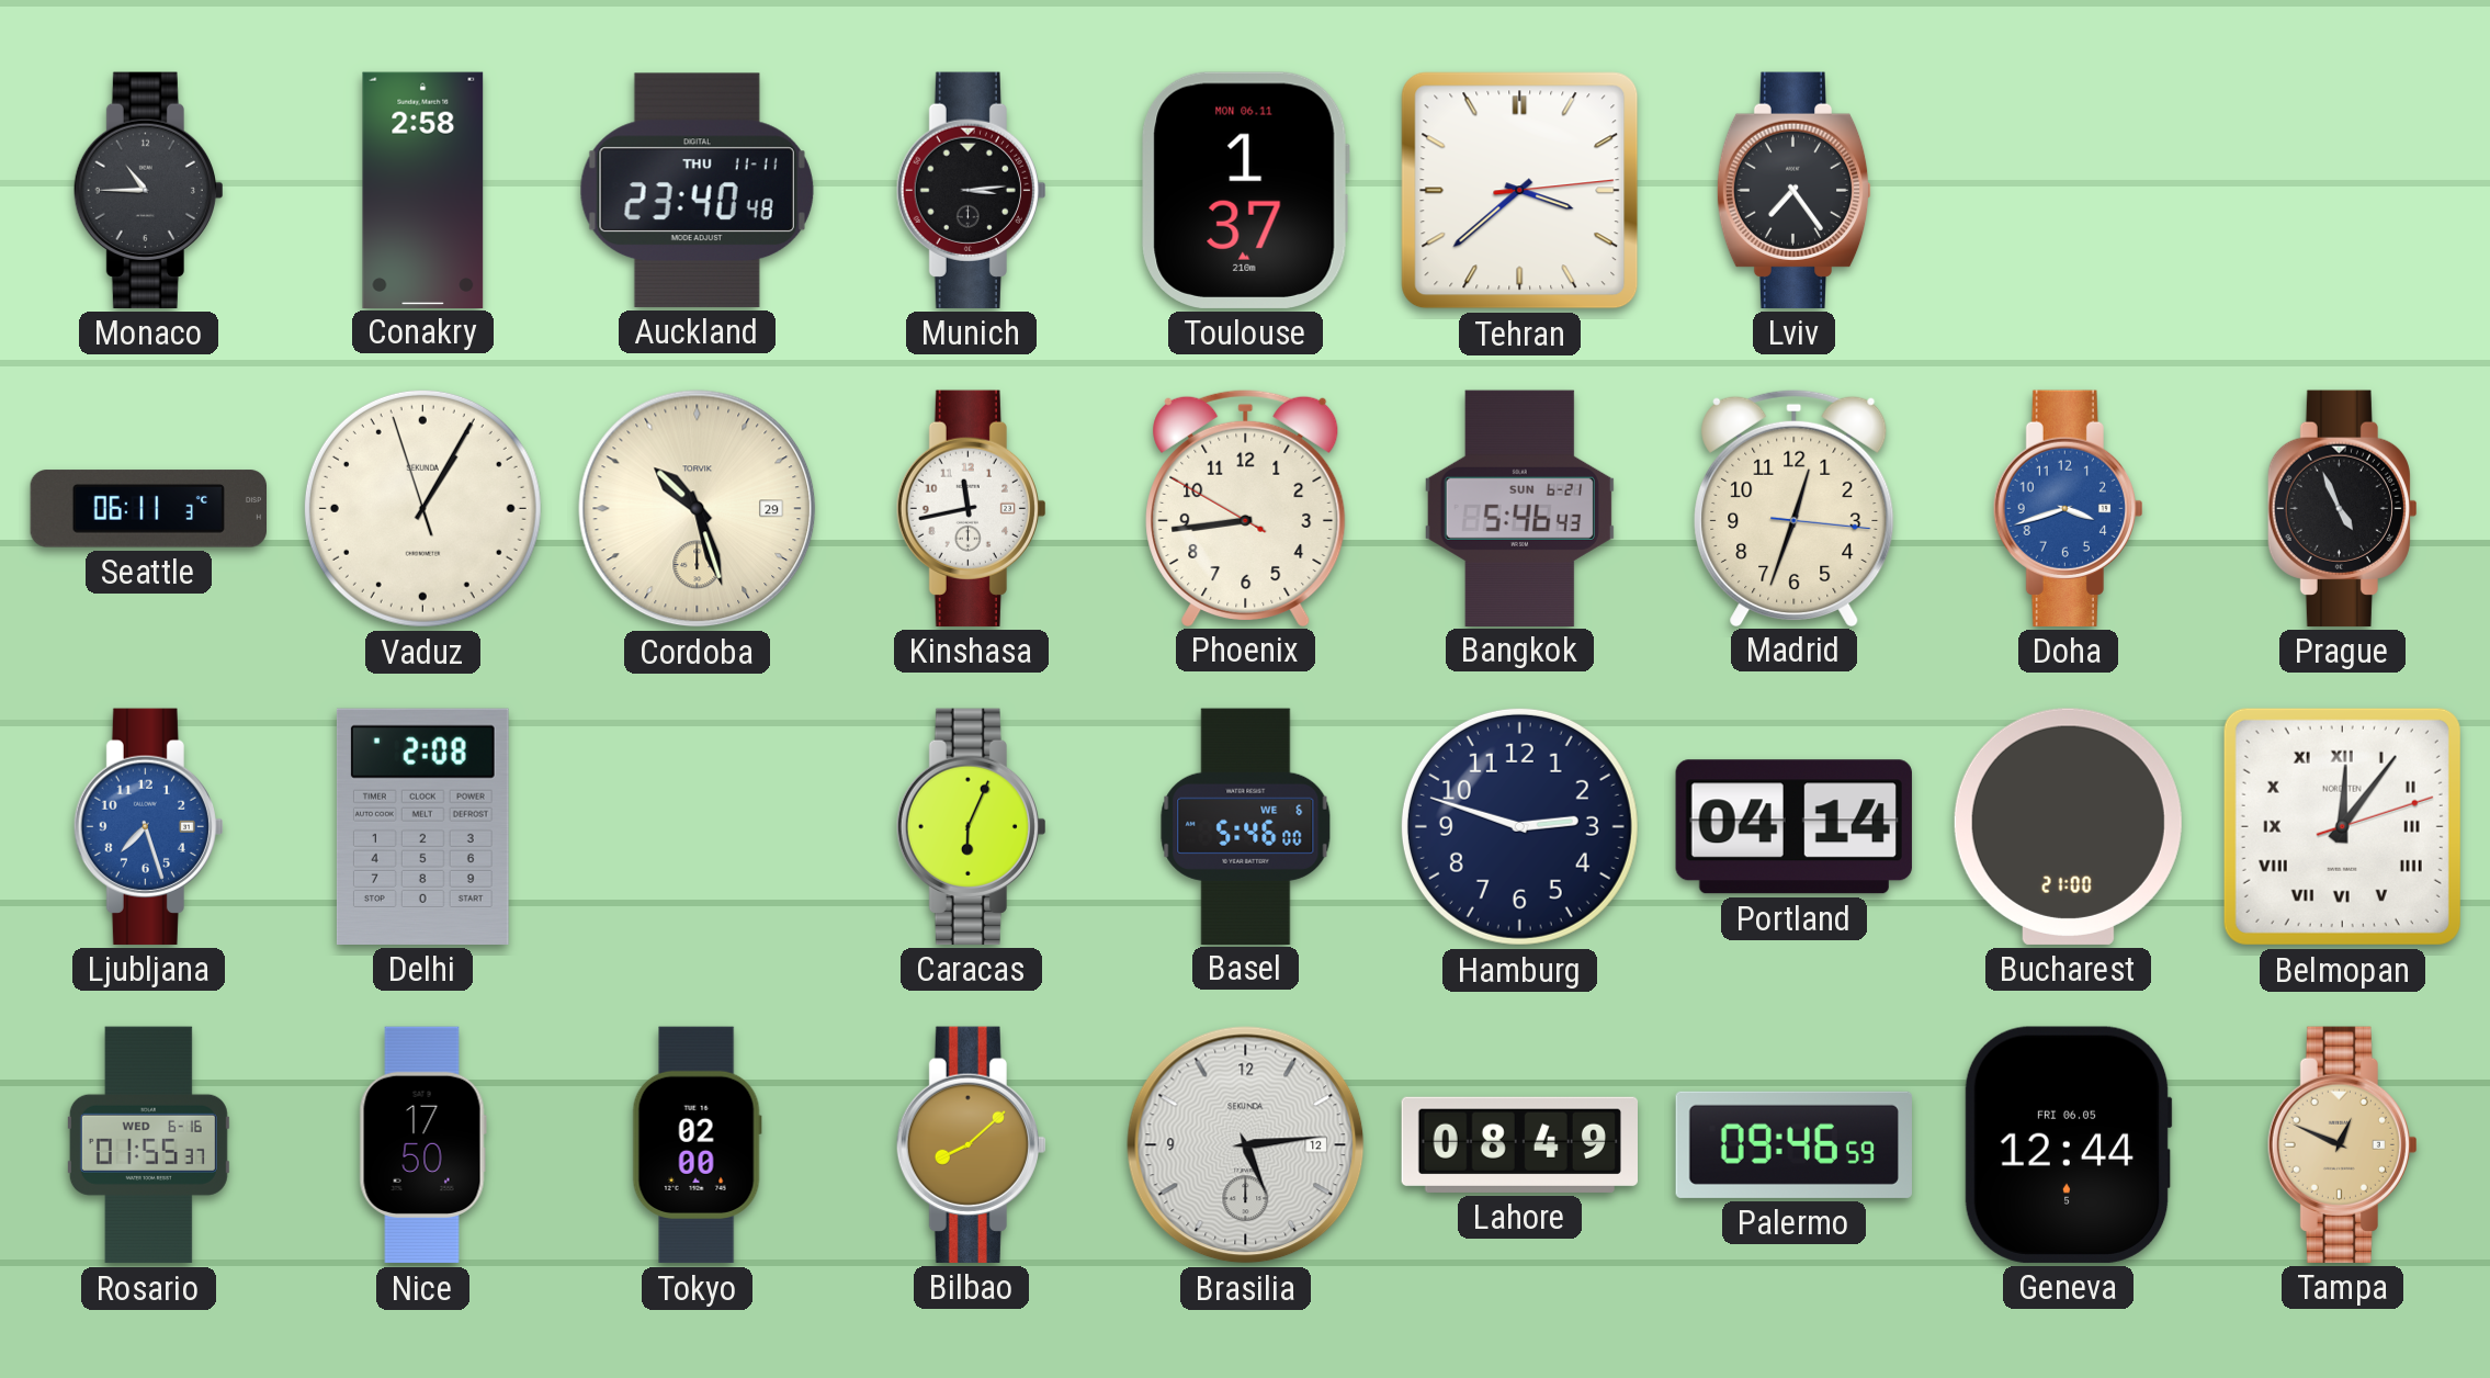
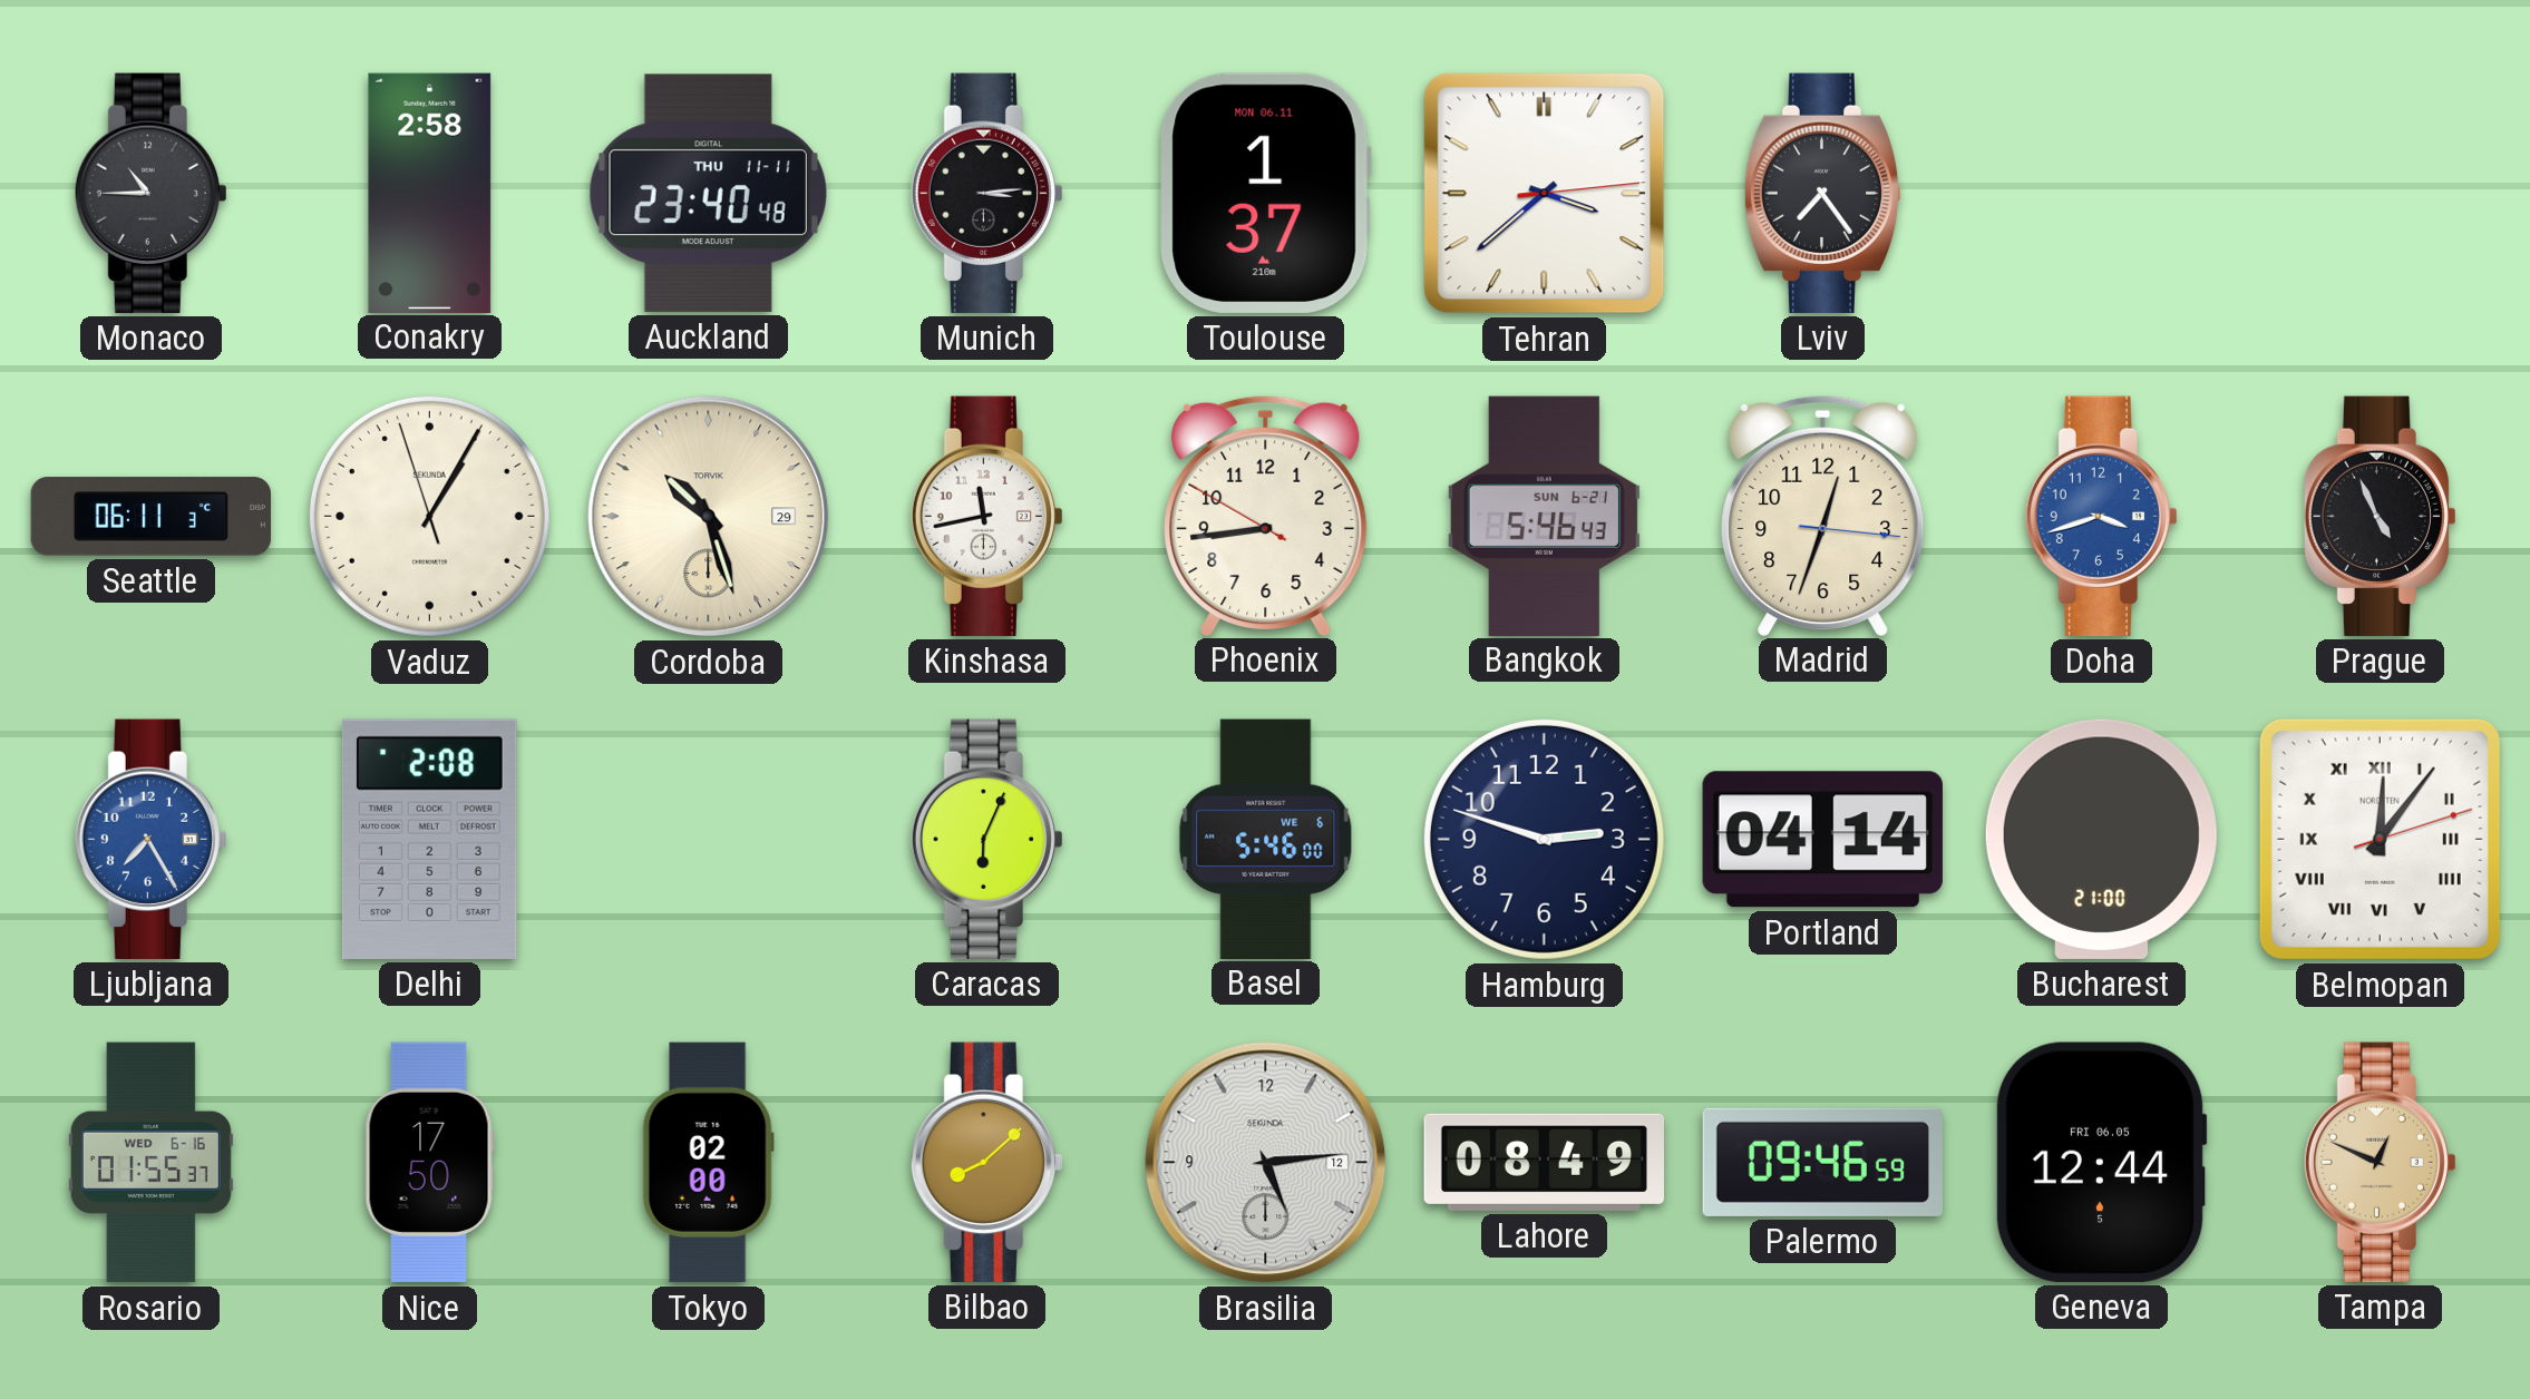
Ljubljana: 7:27 -> 7:25
